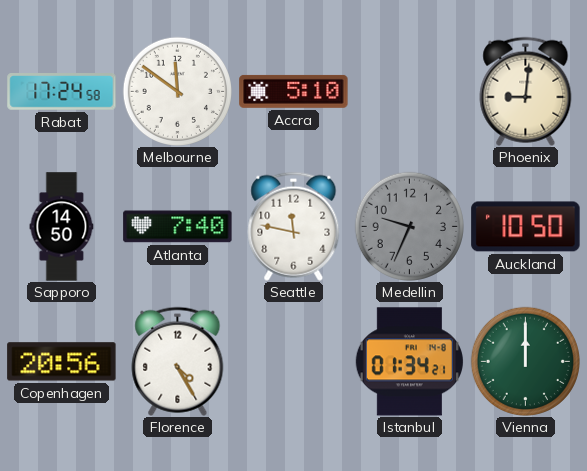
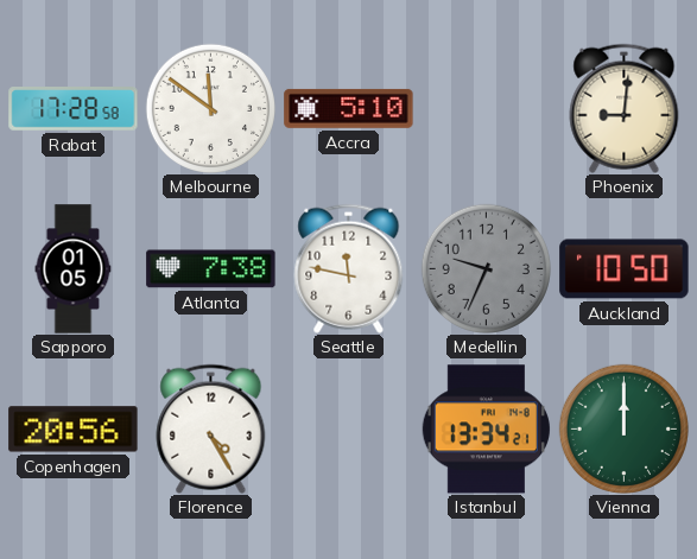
Rabat: 17:24 -> 17:28
Sapporo: 14:50 -> 01:05
Atlanta: 7:40 -> 7:38
Istanbul: 01:34 -> 13:34
